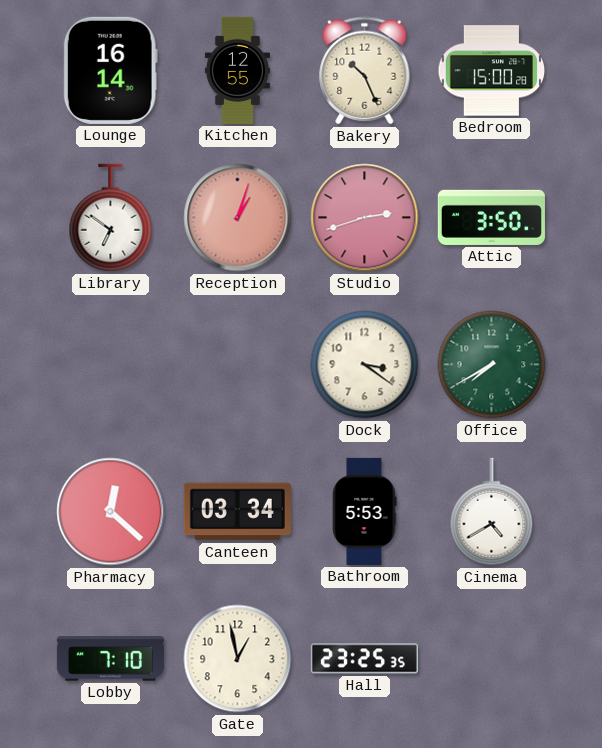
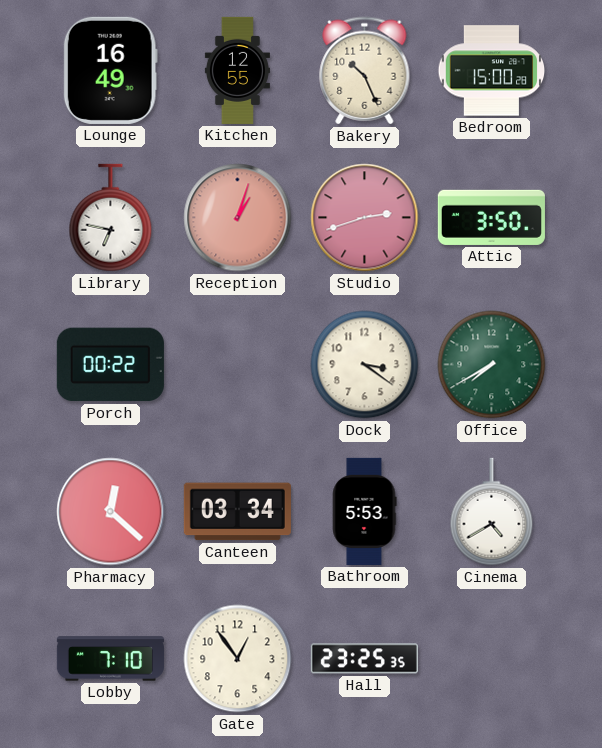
Lounge: 16:14 -> 16:49
Library: 6:51 -> 6:47
Porch: none -> 00:22
Gate: 12:58 -> 12:54
